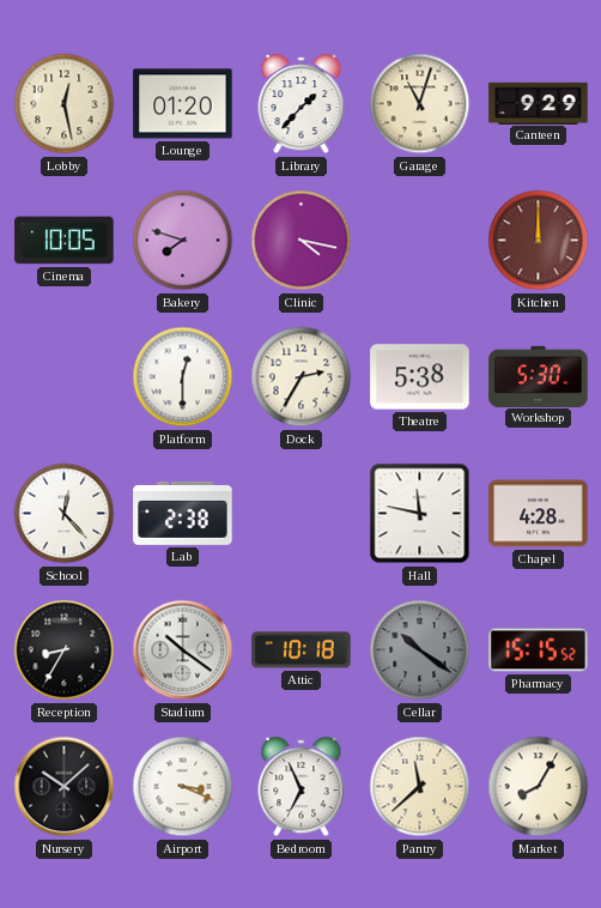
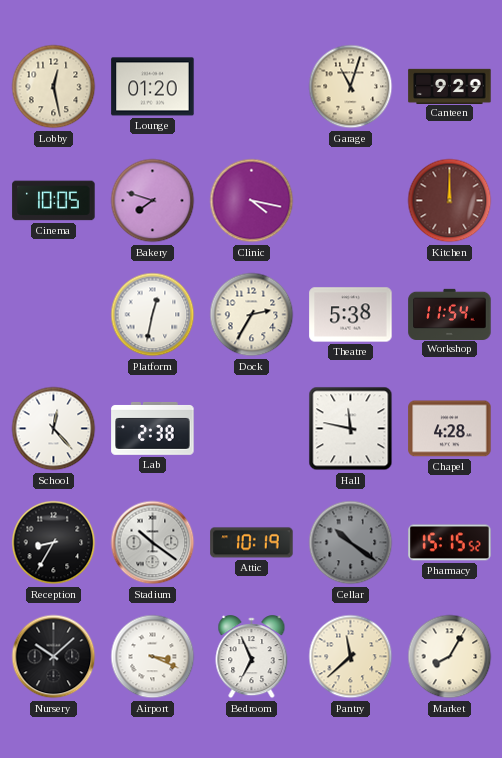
Library: 1:37 -> none
Platform: 12:30 -> 12:32
Workshop: 5:30 -> 11:54
Attic: 10:18 -> 10:19
